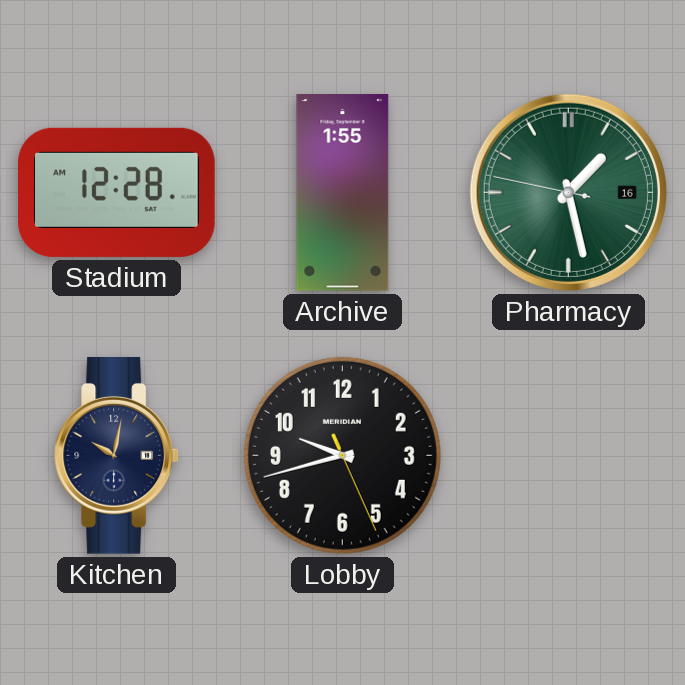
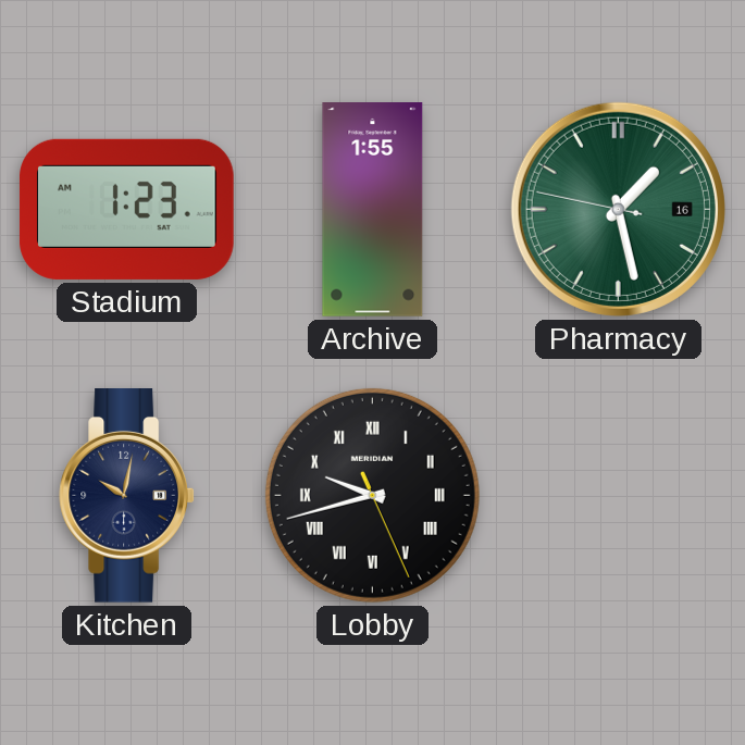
Stadium: 12:28 -> 1:23
Lobby numerals: Arabic -> Roman
